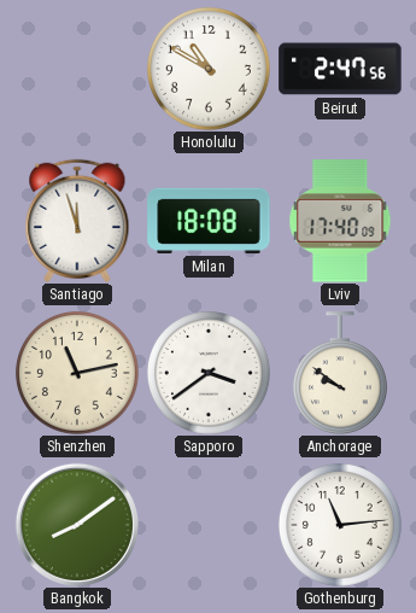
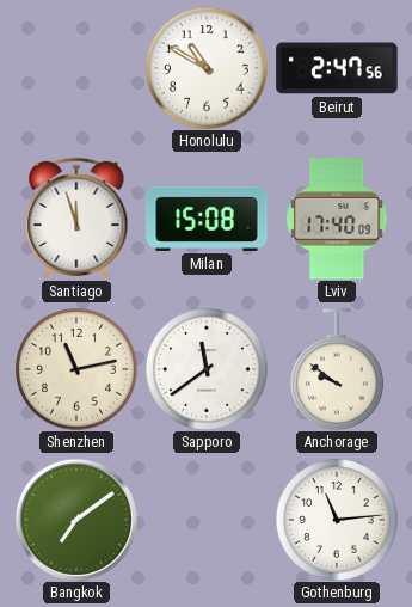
Milan: 18:08 -> 15:08
Sapporo: 3:39 -> 11:39
Bangkok: 8:09 -> 7:09
